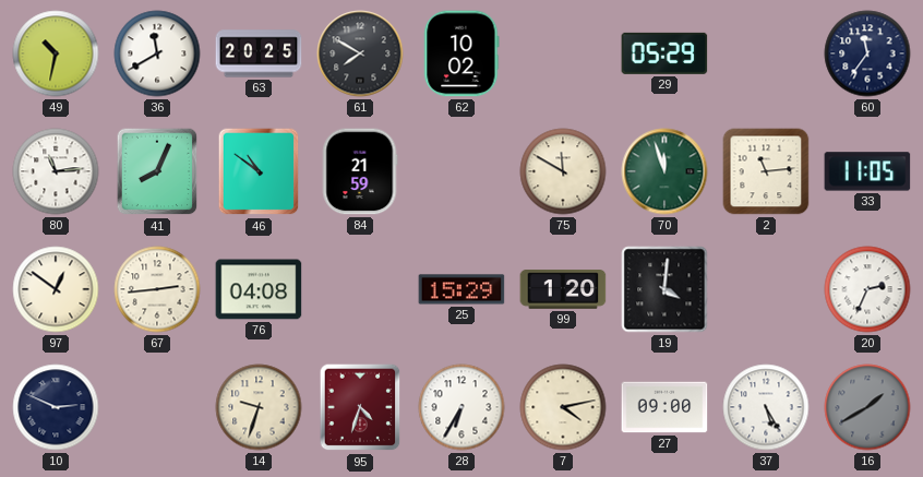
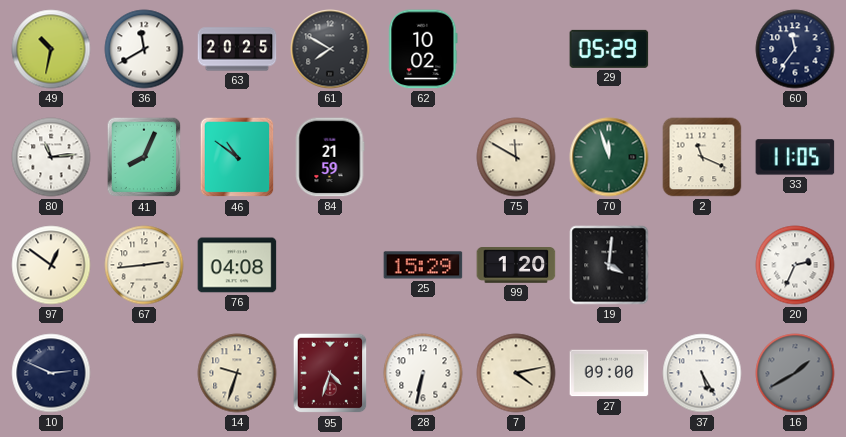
2: 11:14 -> 11:19
28: 6:35 -> 6:32
